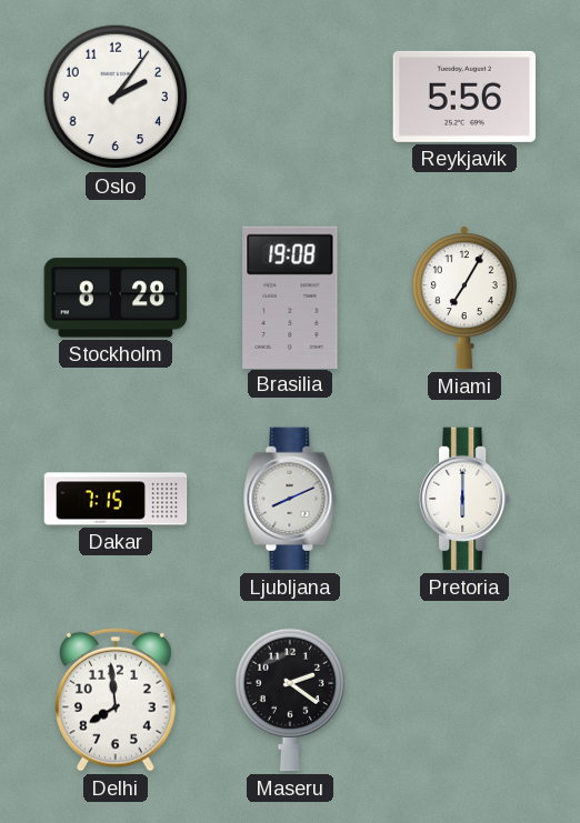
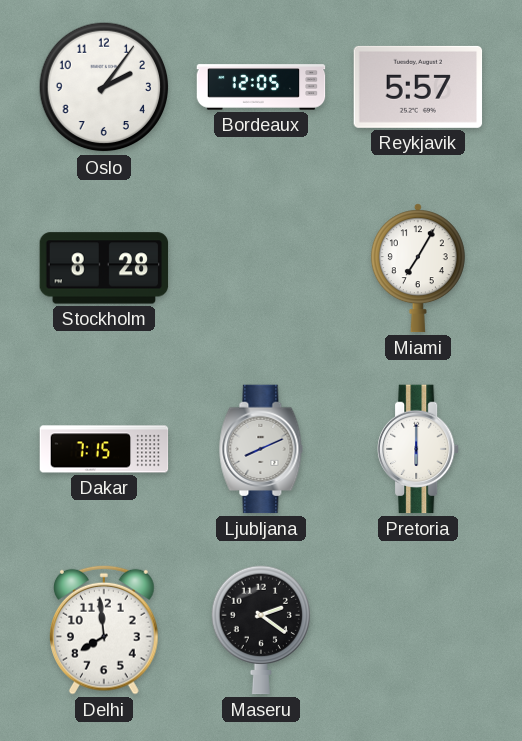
Bordeaux: none -> 12:05
Reykjavik: 5:56 -> 5:57
Brasilia: 19:08 -> none
